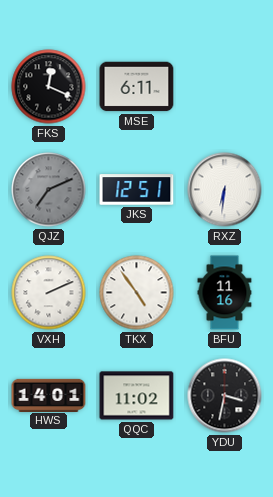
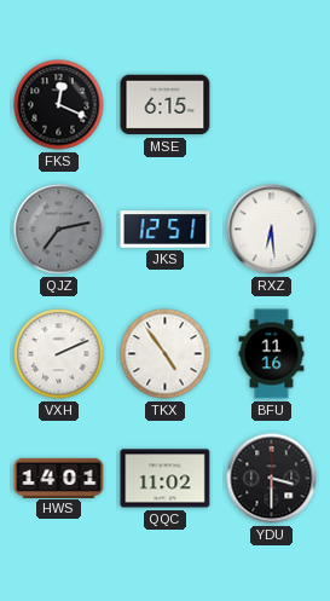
MSE: 6:11 -> 6:15
QJZ: 7:11 -> 7:13
RXZ: 6:31 -> 6:29
YDU: 3:32 -> 3:30
